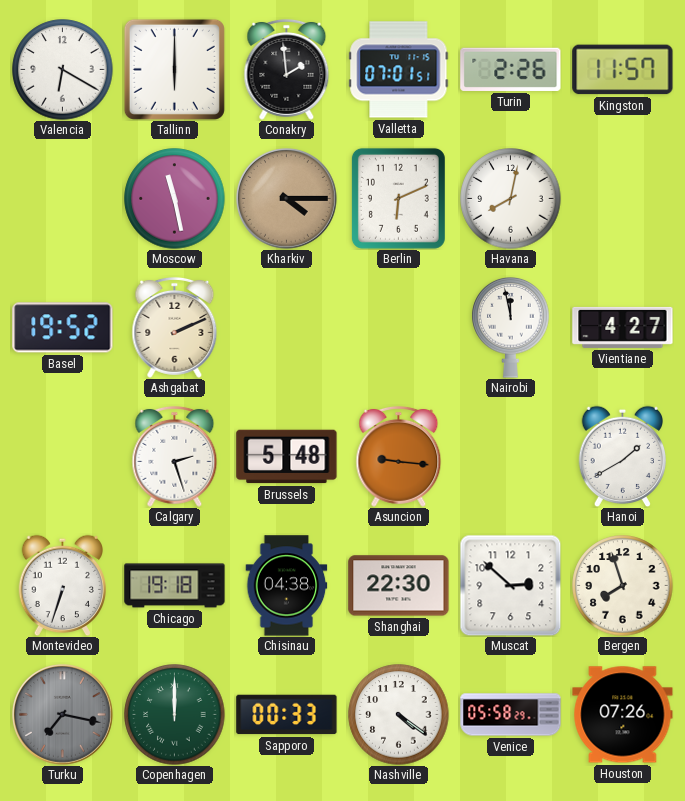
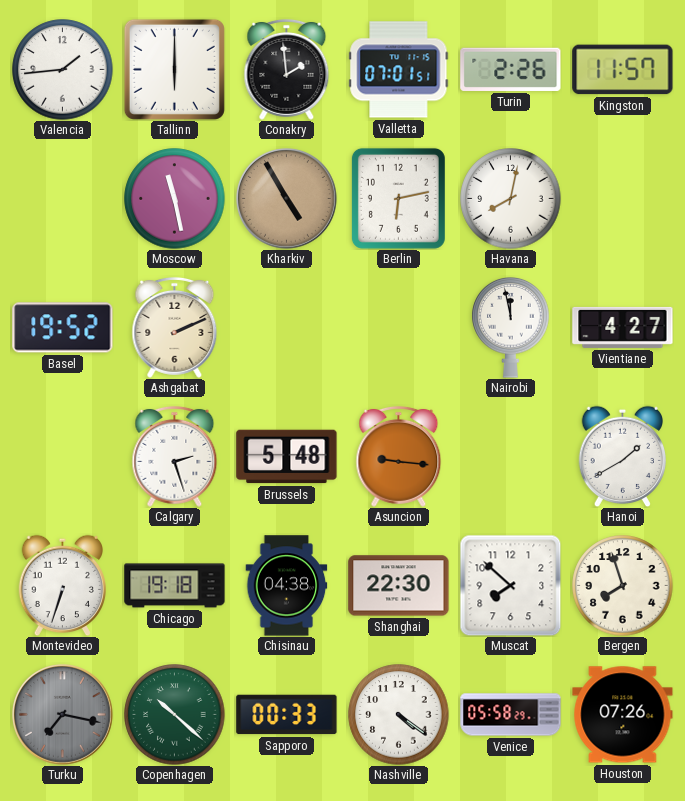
Valencia: 6:20 -> 1:44
Kharkiv: 4:15 -> 4:55
Berlin: 6:11 -> 6:13
Muscat: 2:52 -> 7:52
Copenhagen: 12:00 -> 10:22
